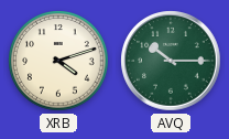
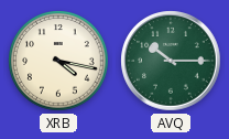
XRB: 4:12 -> 4:17
